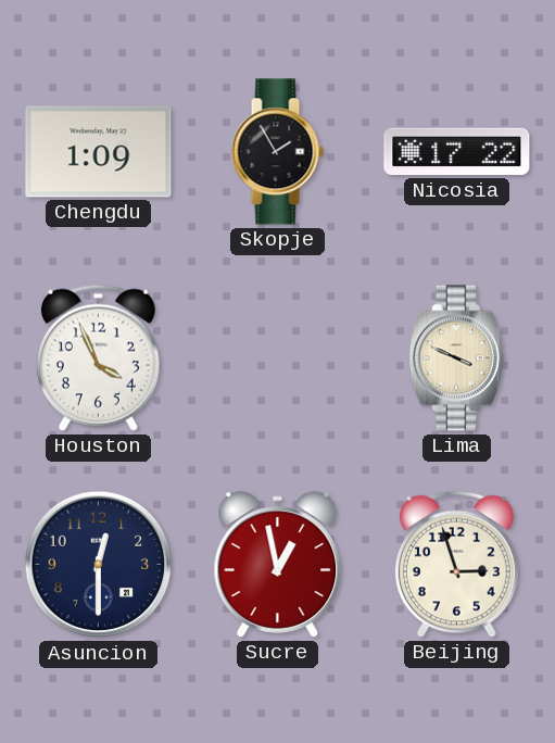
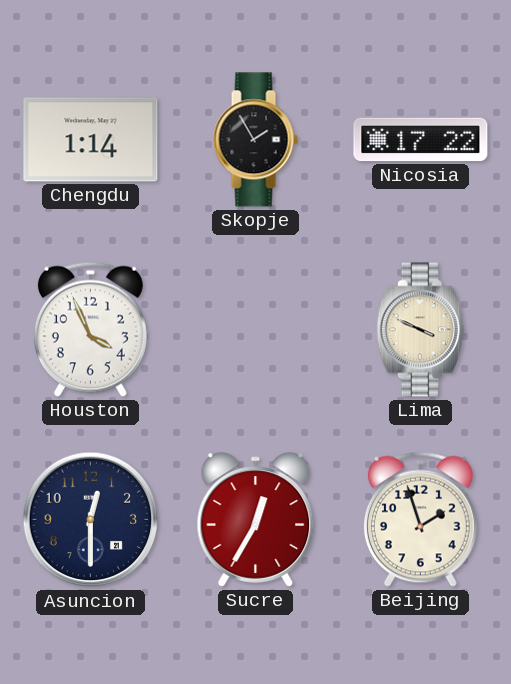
Chengdu: 1:09 -> 1:14
Sucre: 12:58 -> 12:35
Beijing: 2:57 -> 1:57
